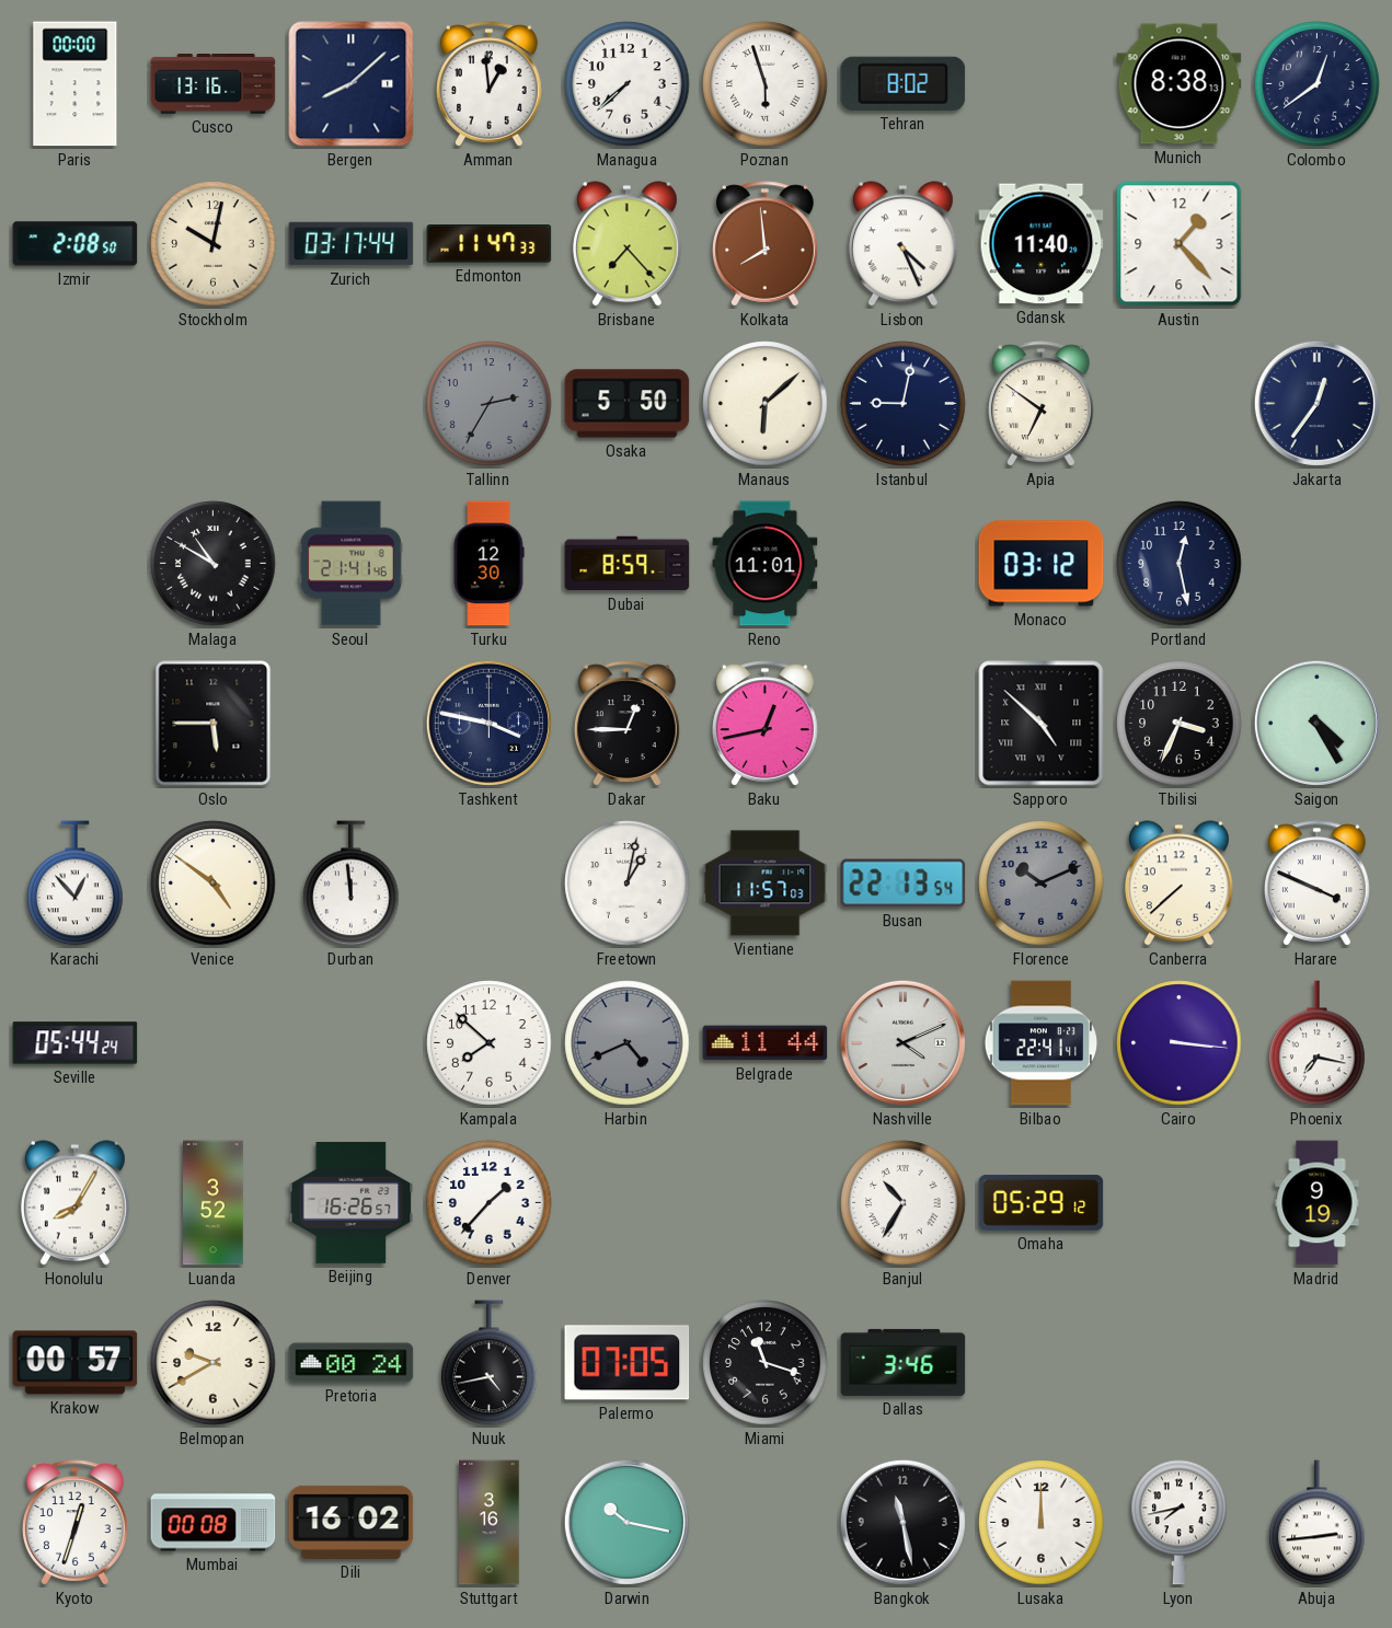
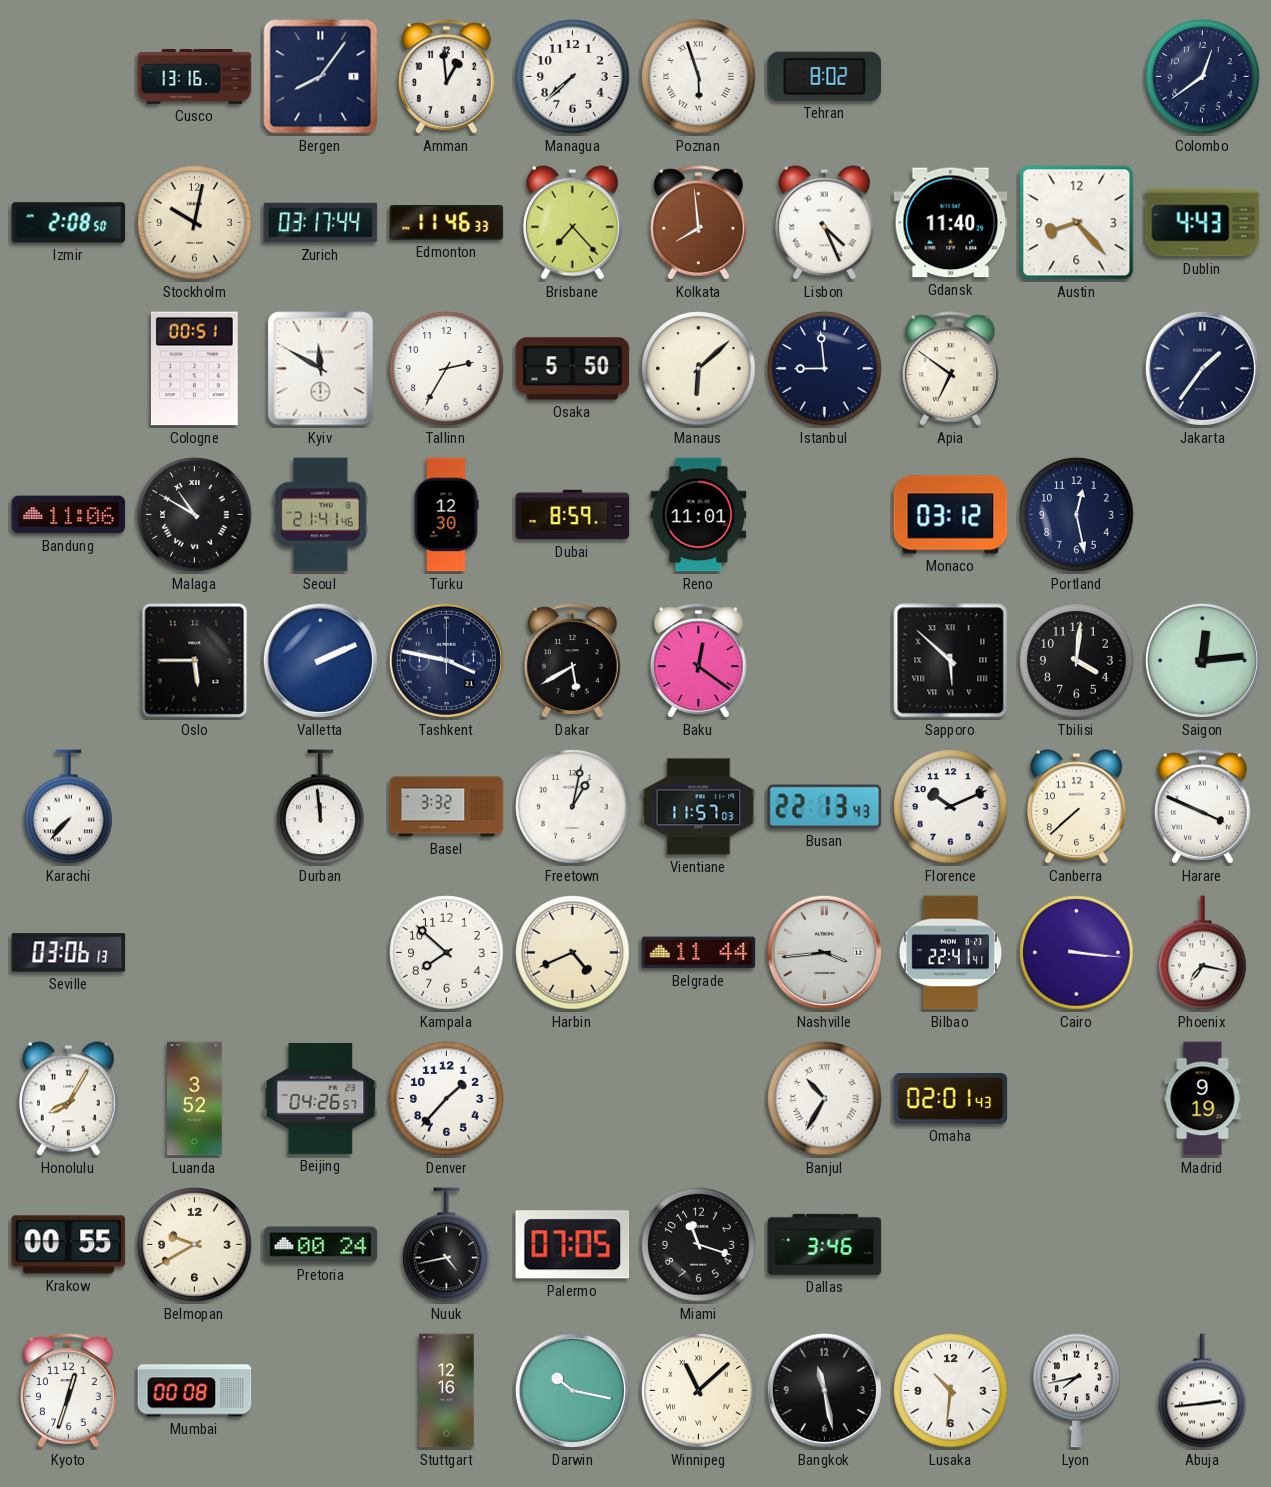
Paris: 00:00 -> none
Bergen: 8:08 -> 8:06
Munich: 8:38 -> none
Edmonton: 11:47 -> 11:46
Austin: 1:23 -> 8:23
Dublin: none -> 4:43
Cologne: none -> 00:51
Kyiv: none -> 11:50
Tallinn dial: grey -> white
Istanbul: 9:02 -> 8:59
Jakarta: 12:36 -> 1:36
Bandung: none -> 11:06
Valletta: none -> 2:11
Dakar: 12:45 -> 5:40
Baku: 12:43 -> 12:21
Sapporo: 4:52 -> 5:52
Tbilisi: 3:34 -> 4:01
Saigon: 4:25 -> 12:14
Karachi: 12:53 -> 7:37
Venice: 4:51 -> none
Basel: none -> 3:32
Busan: 22:13:54 -> 22:13:43
Florence dial: grey -> white
Seville: 05:44 -> 03:06
Harbin dial: grey -> cream
Nashville: 4:11 -> 3:44
Beijing: 16:26 -> 04:26
Omaha: 05:29 -> 02:01
Krakow: 00:57 -> 00:55
Dili: 16:02 -> none
Stuttgart: 3:16 -> 12:16
Winnipeg: none -> 11:08
Lusaka: 12:00 -> 10:31
